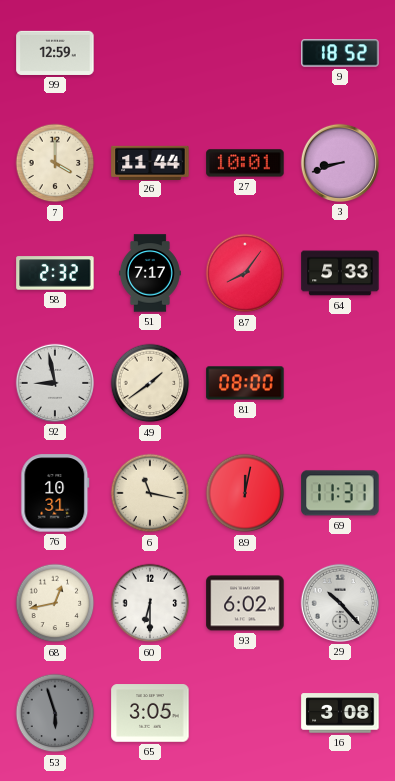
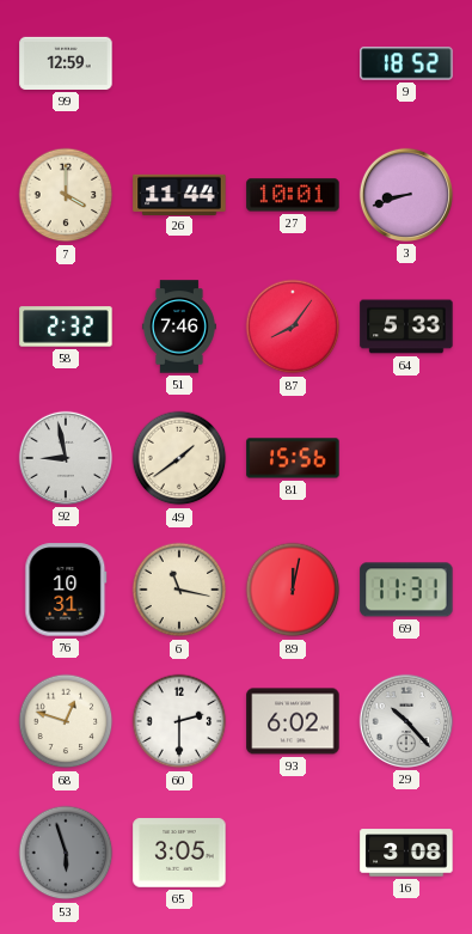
51: 7:17 -> 7:46
81: 08:00 -> 15:56
68: 12:43 -> 12:48
60: 6:30 -> 2:30
